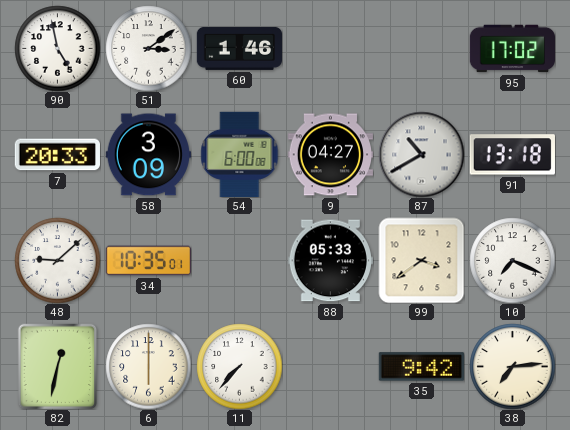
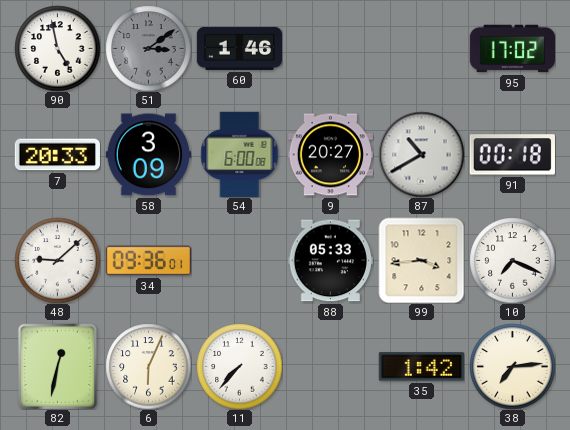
51 dial: white -> grey
9: 04:27 -> 20:27
91: 13:18 -> 00:18
34: 10:35 -> 09:36
99: 3:39 -> 3:44
6: 6:00 -> 6:04
35: 9:42 -> 1:42
